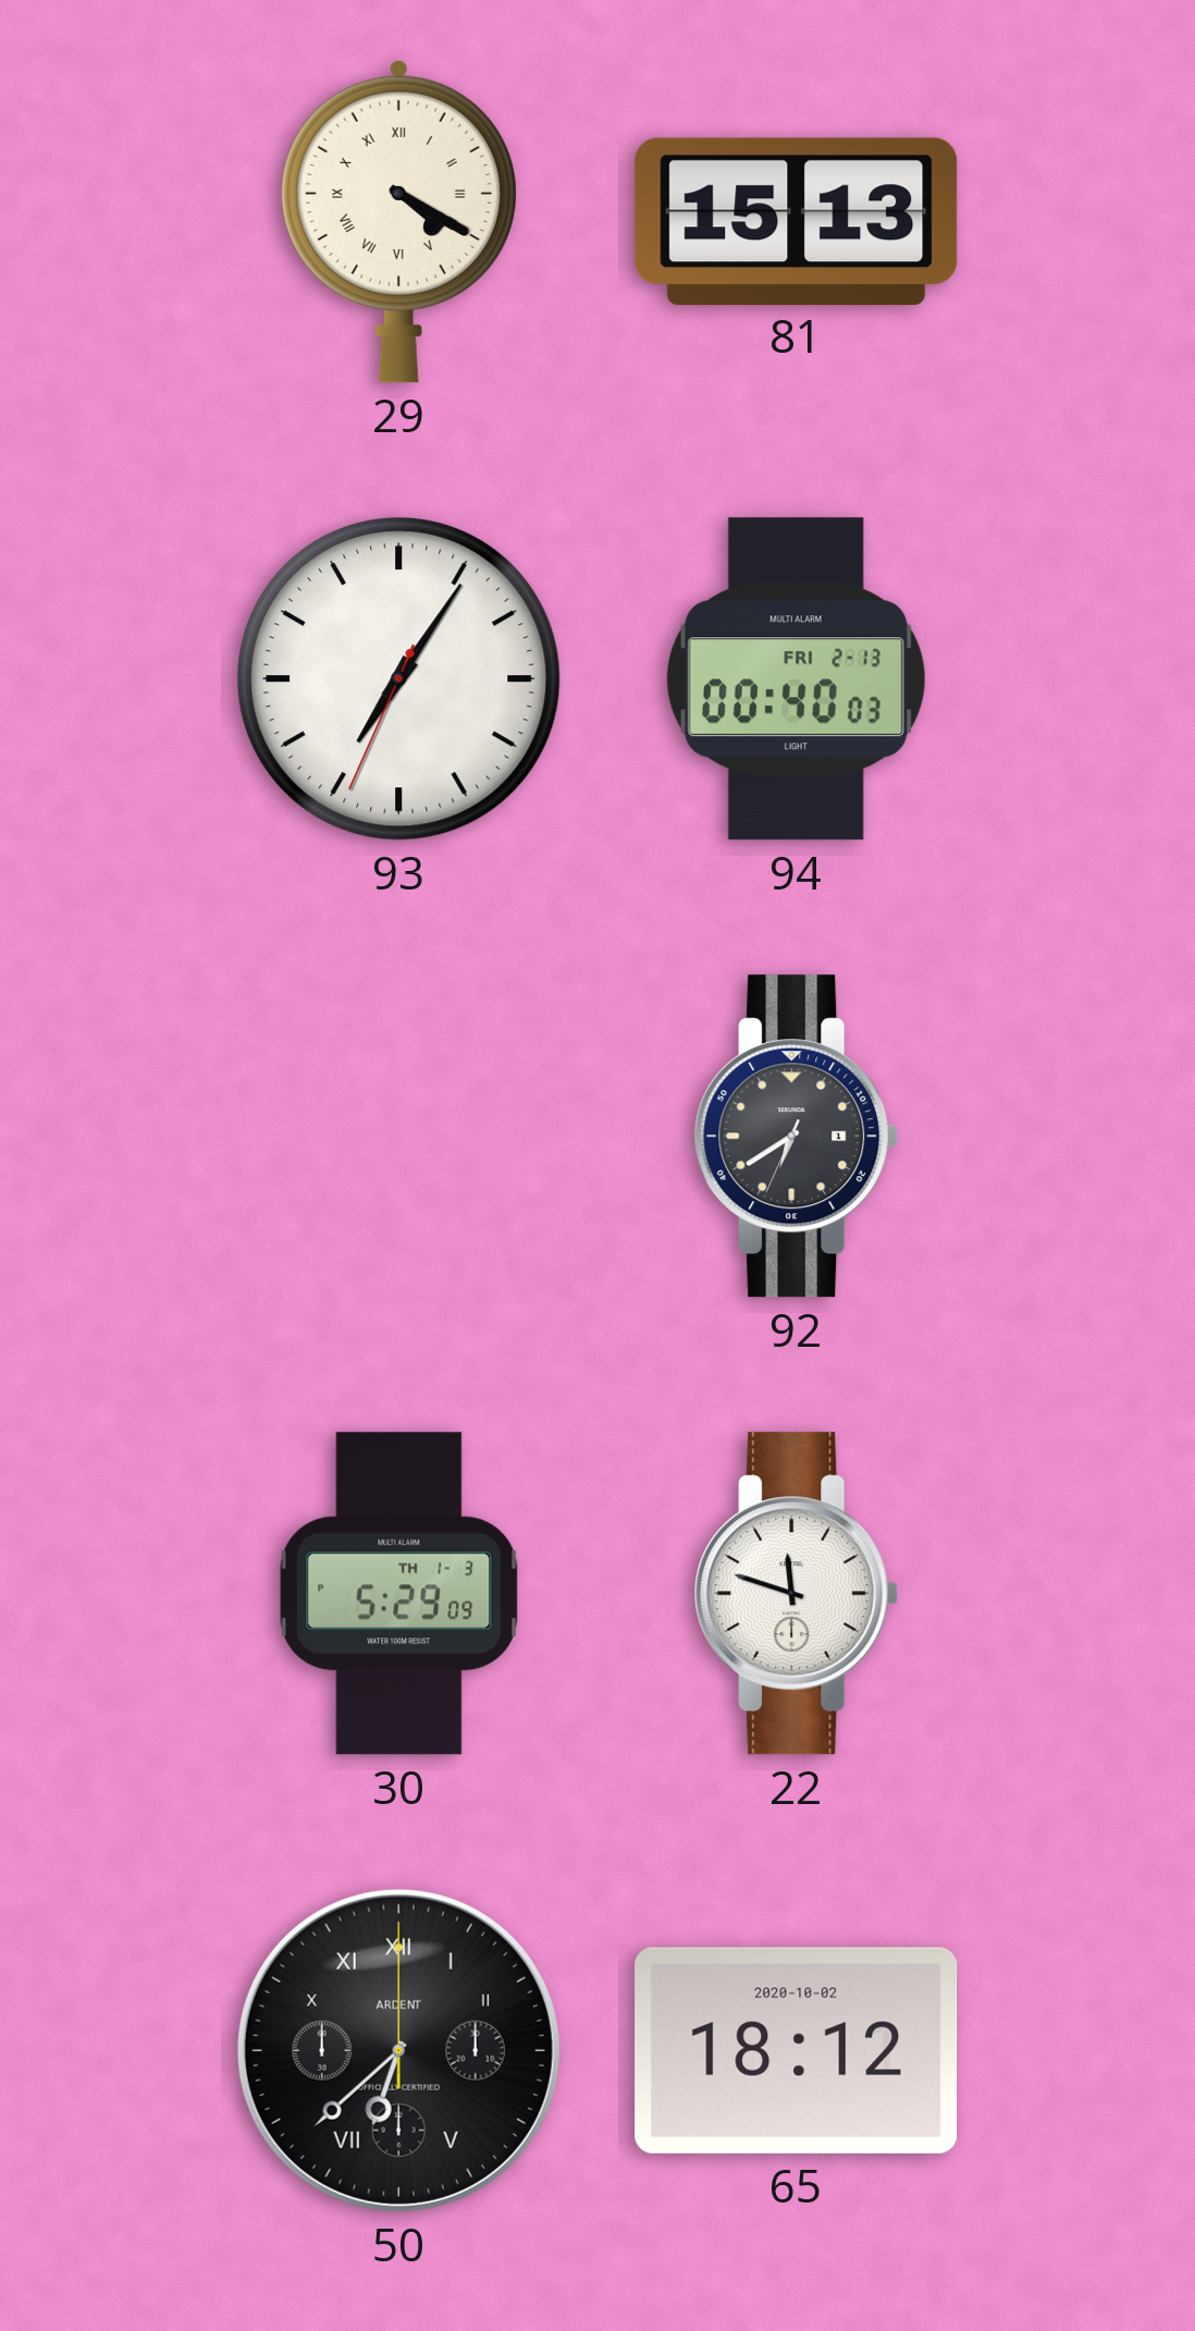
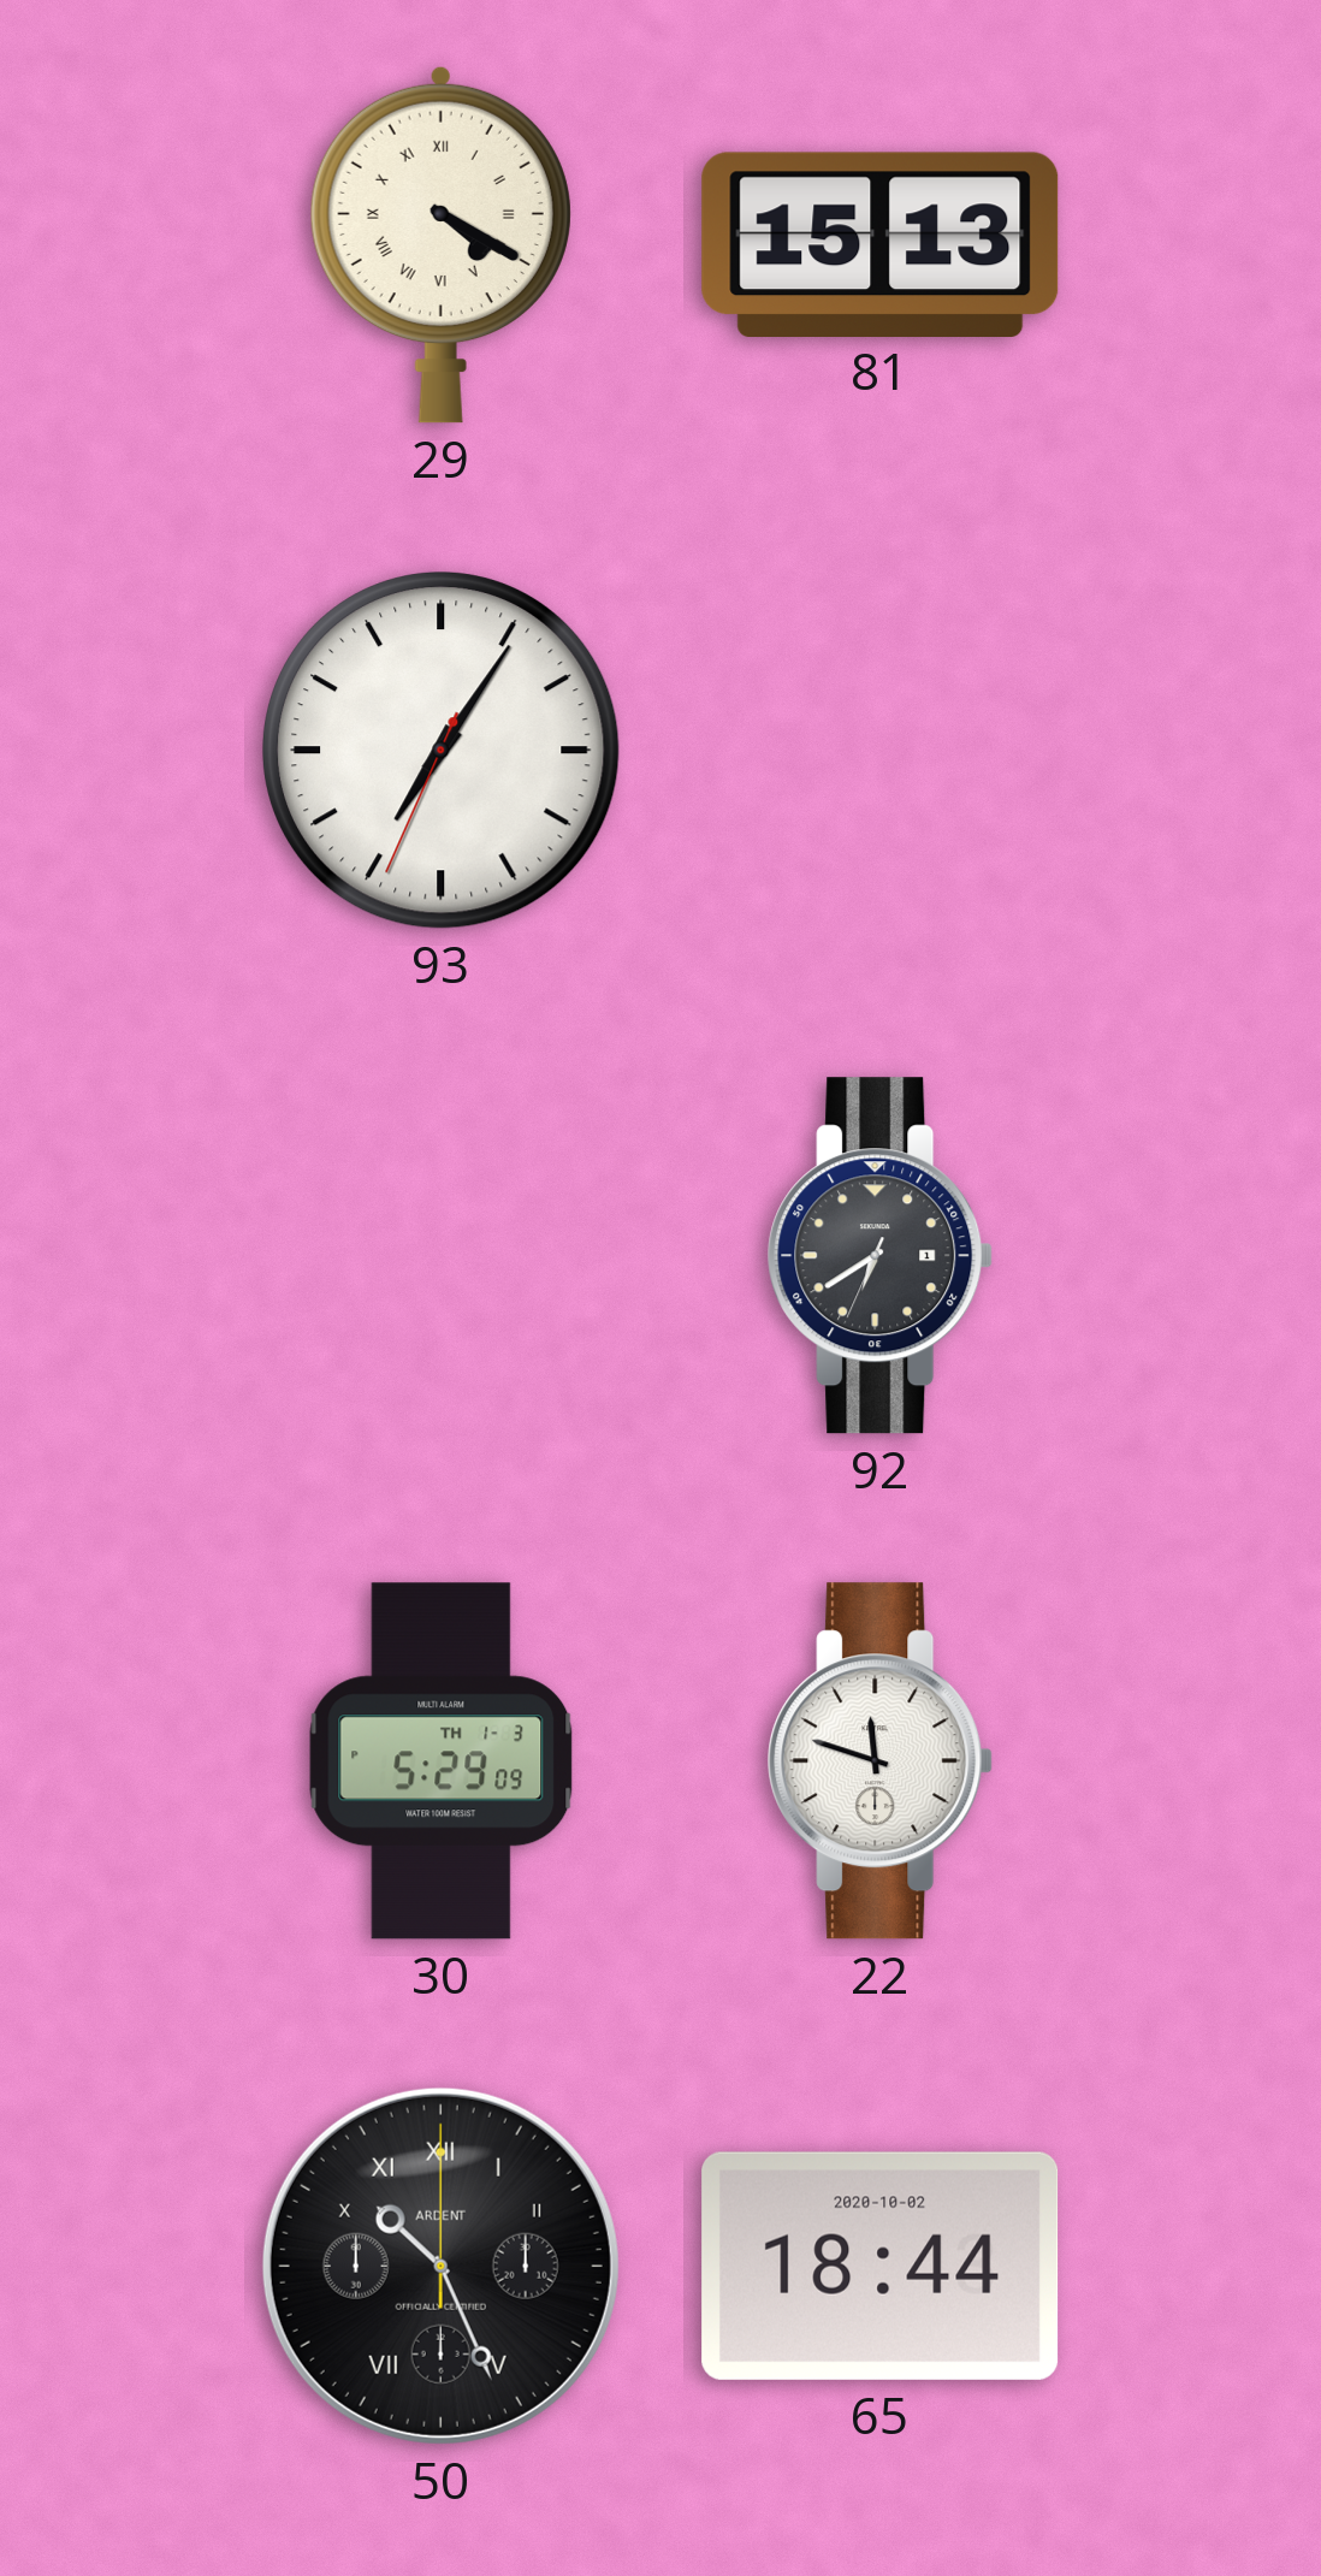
94: 00:40 -> none
50: 6:38 -> 10:26
65: 18:12 -> 18:44
